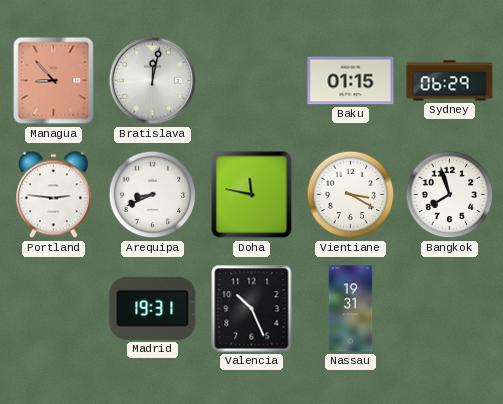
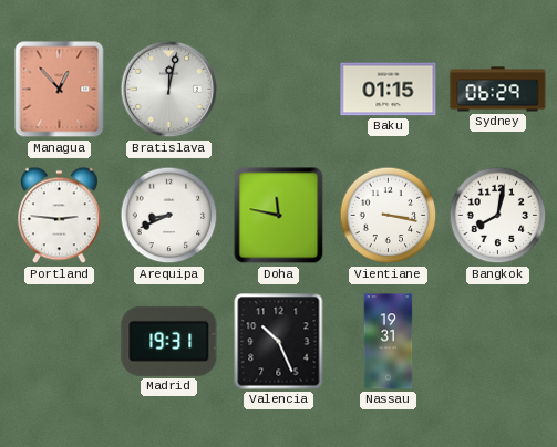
Managua: 8:53 -> 12:53
Vientiane: 3:20 -> 3:17
Bangkok: 7:57 -> 8:02
